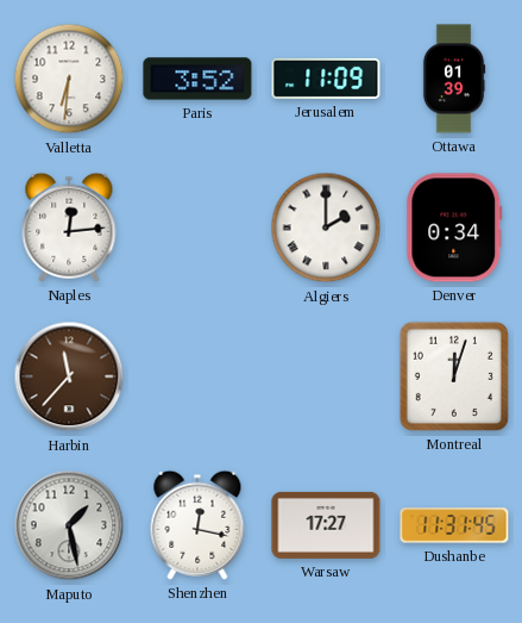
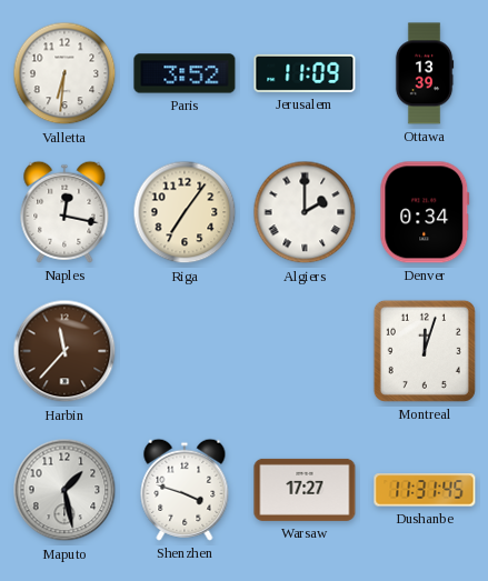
Ottawa: 01:39 -> 13:39
Naples: 12:14 -> 12:17
Riga: none -> 7:06
Shenzhen: 12:17 -> 3:48
